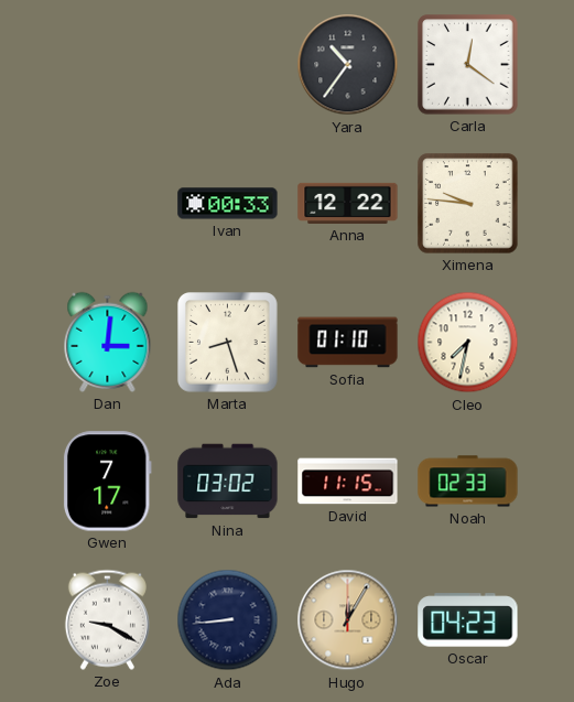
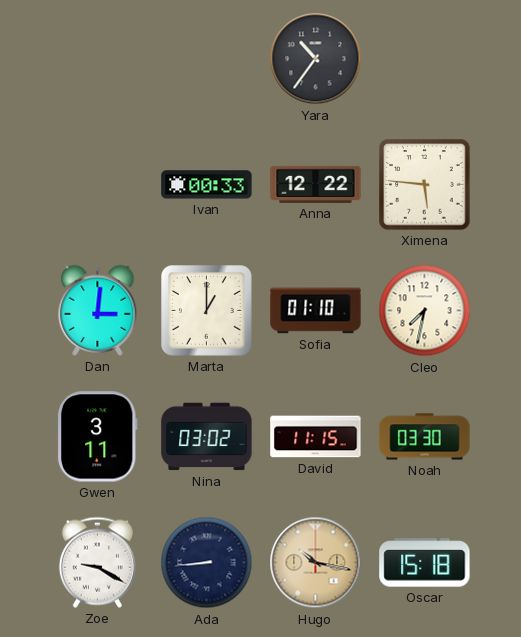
Carla: 12:21 -> none
Ximena: 9:46 -> 5:46
Marta: 8:27 -> 1:00
Gwen: 7:17 -> 3:11
Noah: 02:33 -> 03:30
Hugo: 12:05 -> 10:17
Oscar: 04:23 -> 15:18
